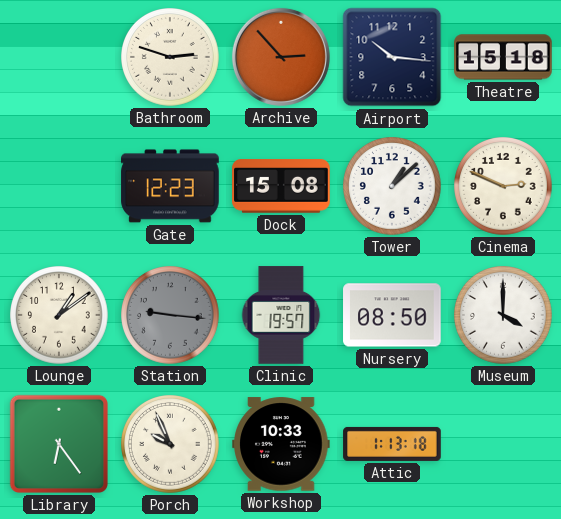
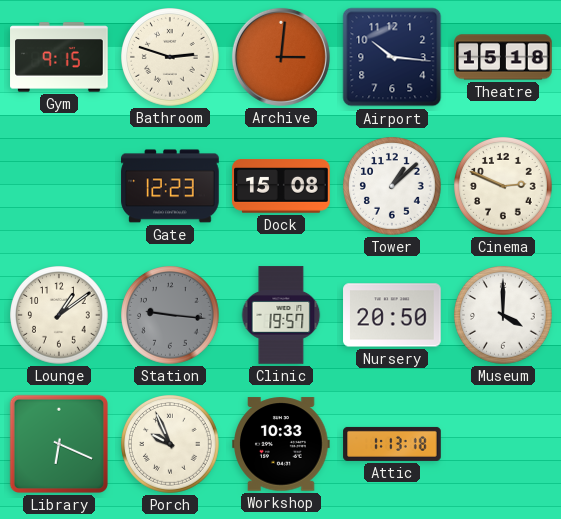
Gym: none -> 9:15
Archive: 2:53 -> 3:01
Nursery: 08:50 -> 20:50
Library: 6:24 -> 6:19
